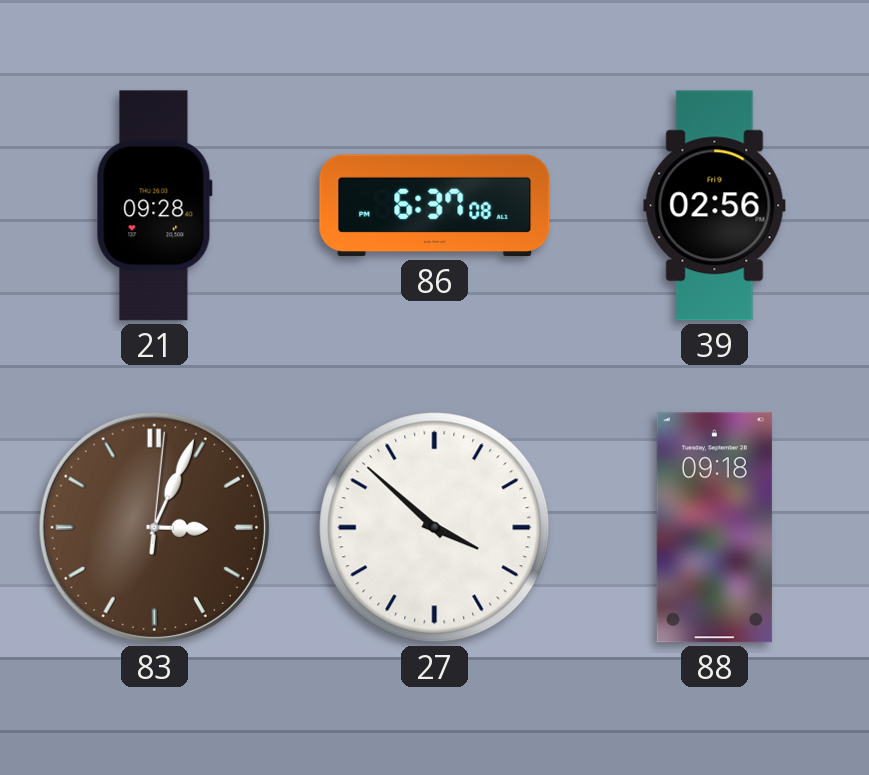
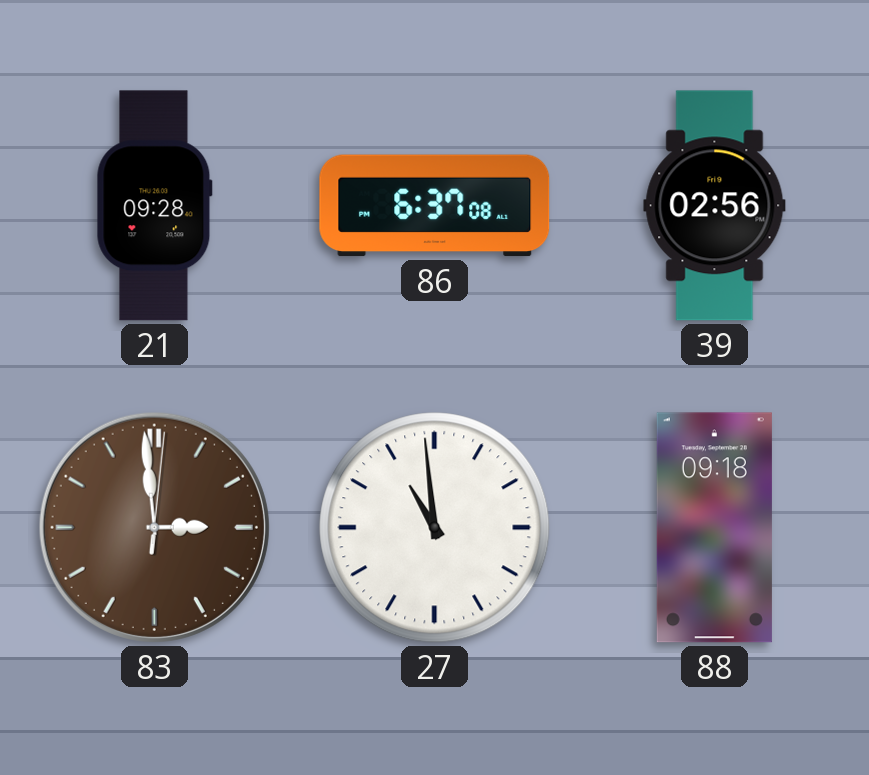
83: 3:04 -> 2:59
27: 3:52 -> 10:59
